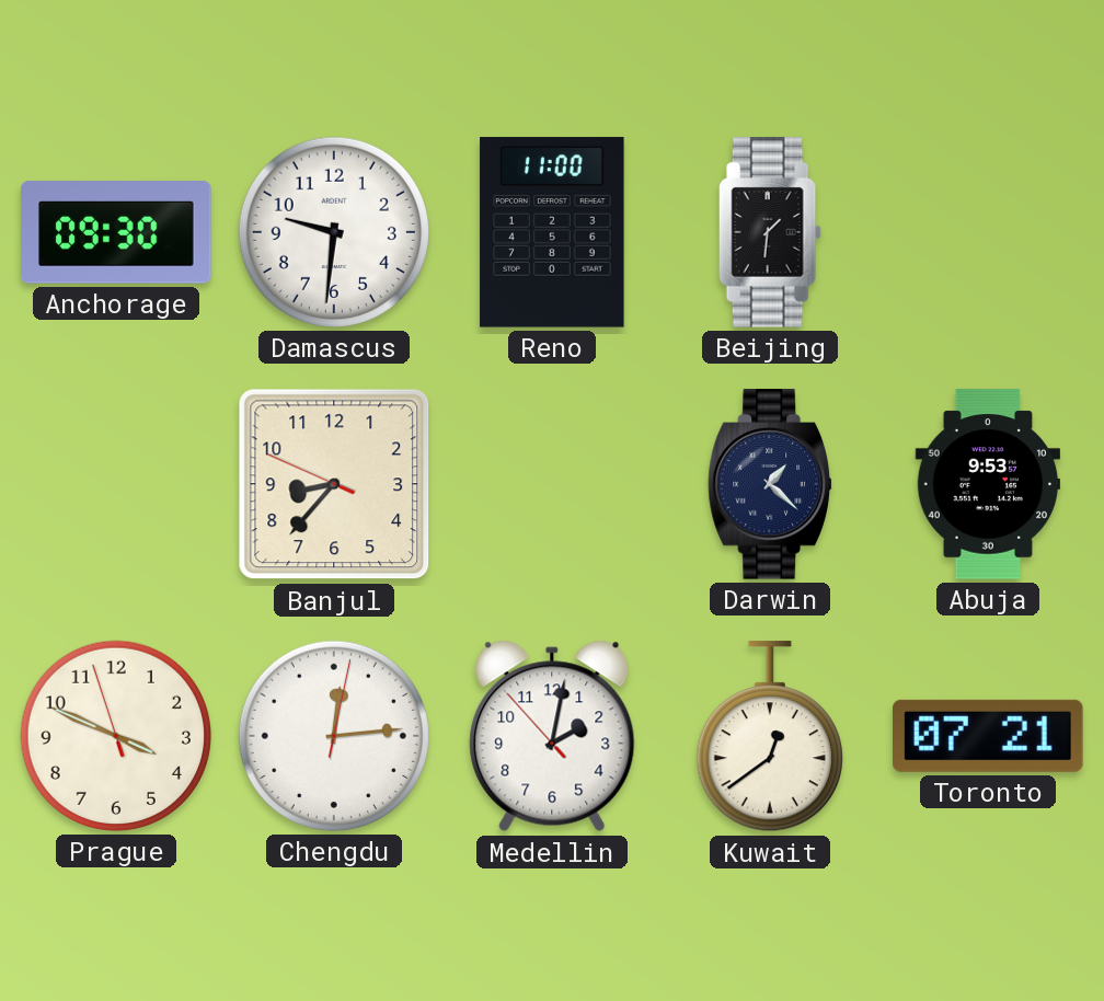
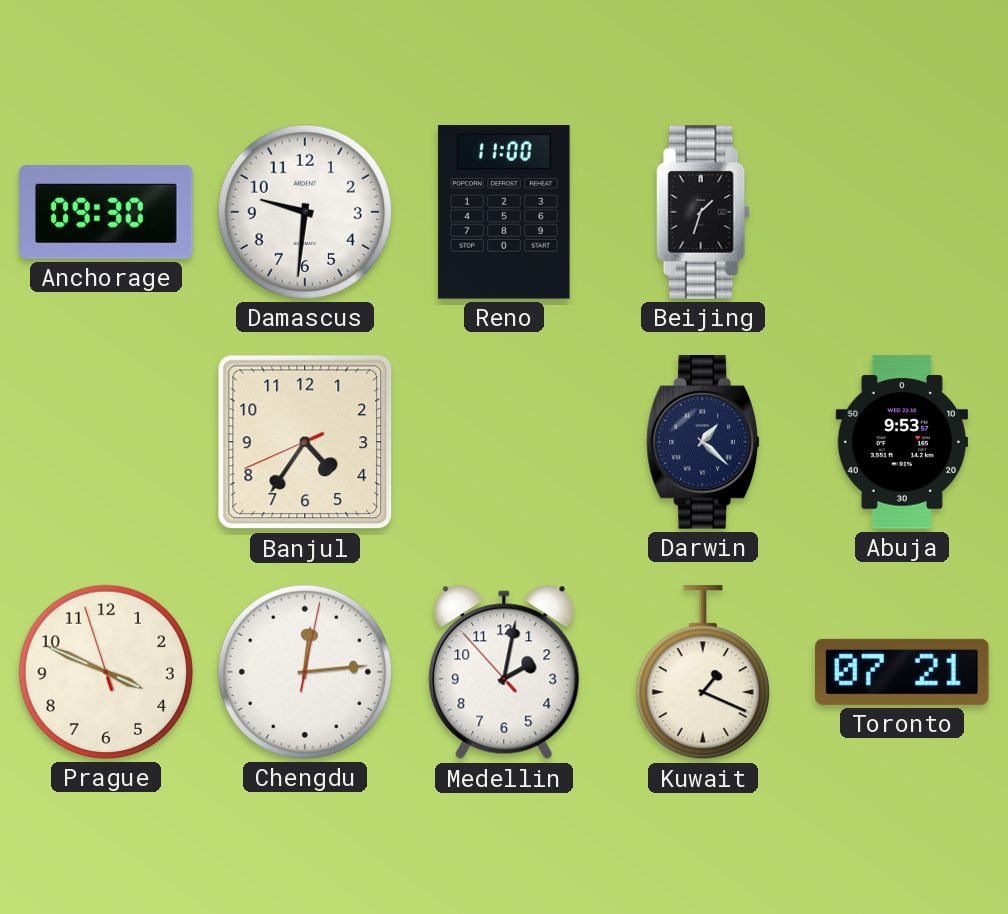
Beijing: 1:31 -> 1:33
Banjul: 8:36 -> 4:35
Kuwait: 12:39 -> 1:19
